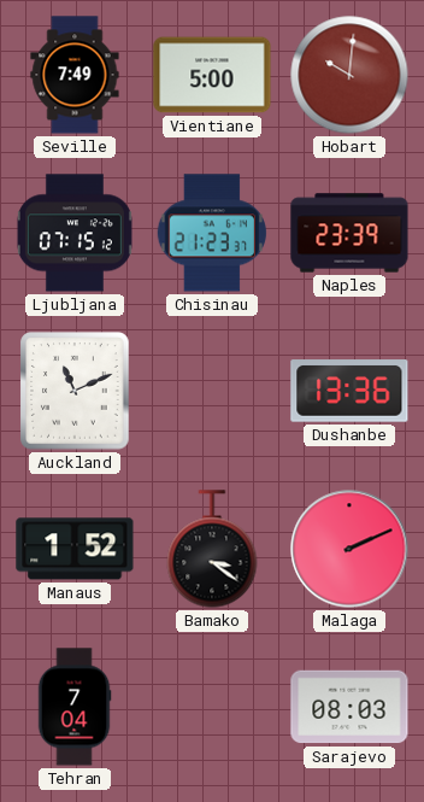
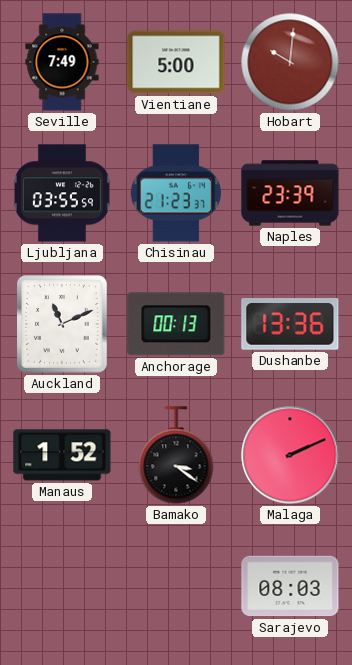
Ljubljana: 07:15 -> 03:55
Anchorage: none -> 00:13
Tehran: 7:04 -> none
